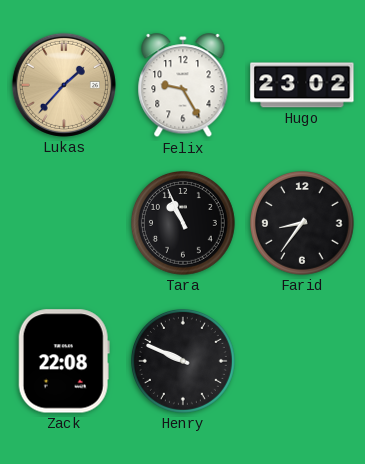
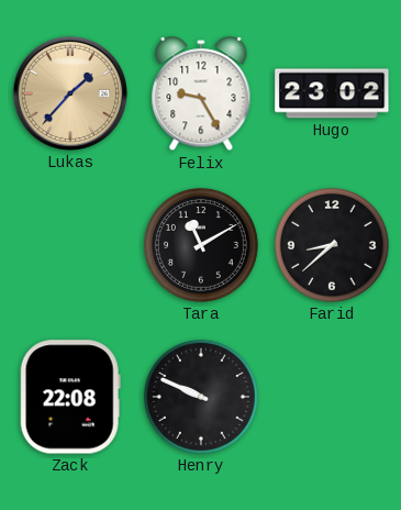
Tara: 10:56 -> 11:10
Farid: 8:36 -> 8:38
